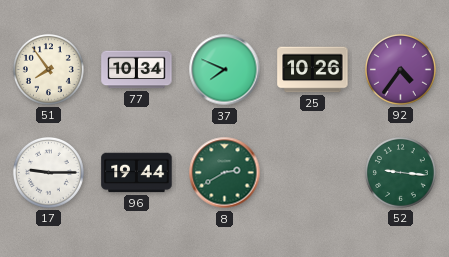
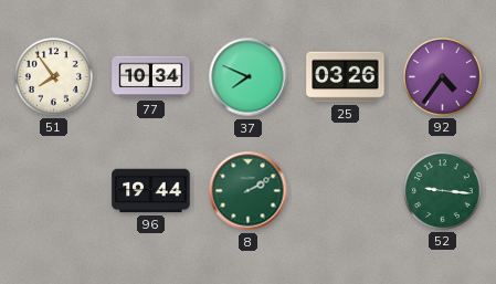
25: 10:26 -> 03:26
17: 9:15 -> none
8: 2:40 -> 2:10
